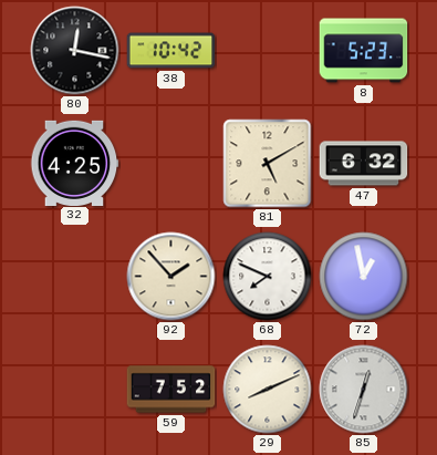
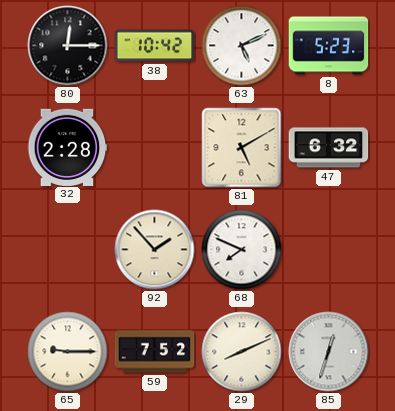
80: 12:17 -> 12:15
63: none -> 5:11
32: 4:25 -> 2:28
72: 12:58 -> none
65: none -> 9:15
